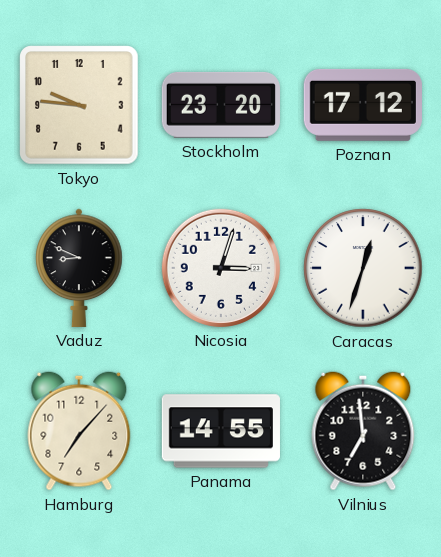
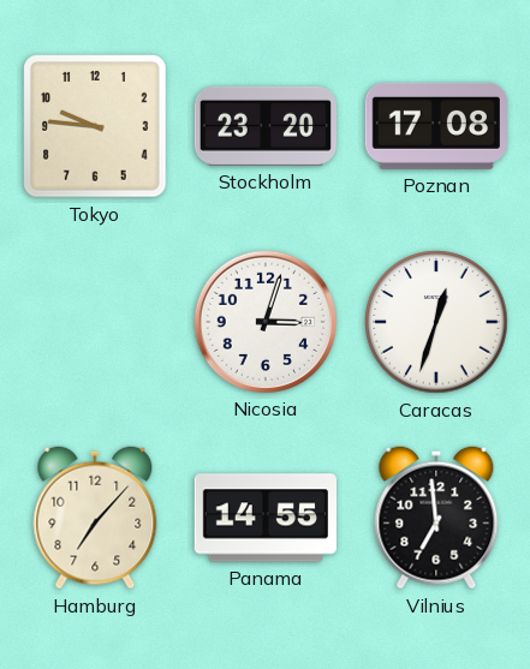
Poznan: 17:12 -> 17:08
Vaduz: 8:49 -> none
